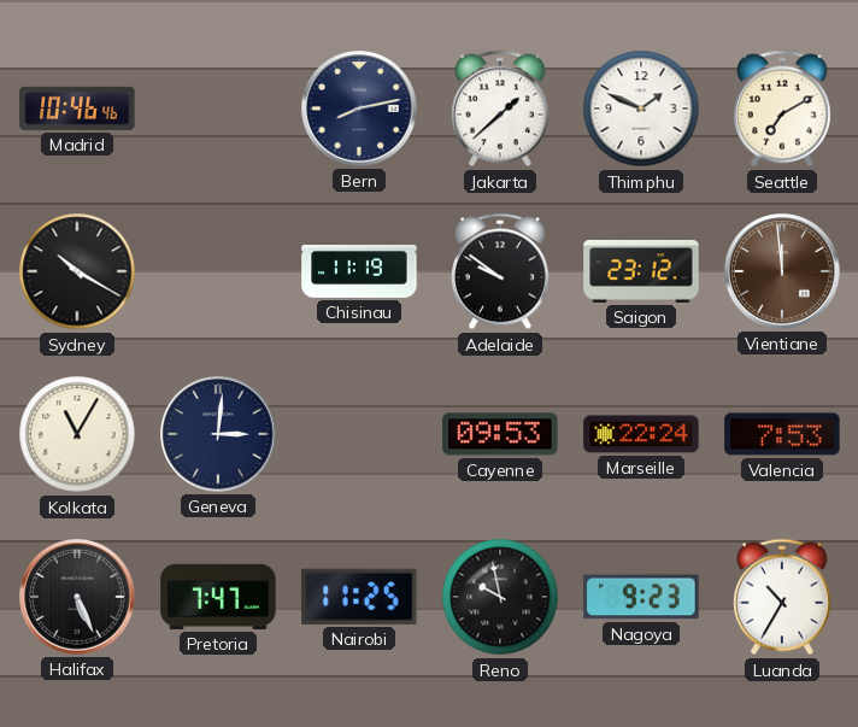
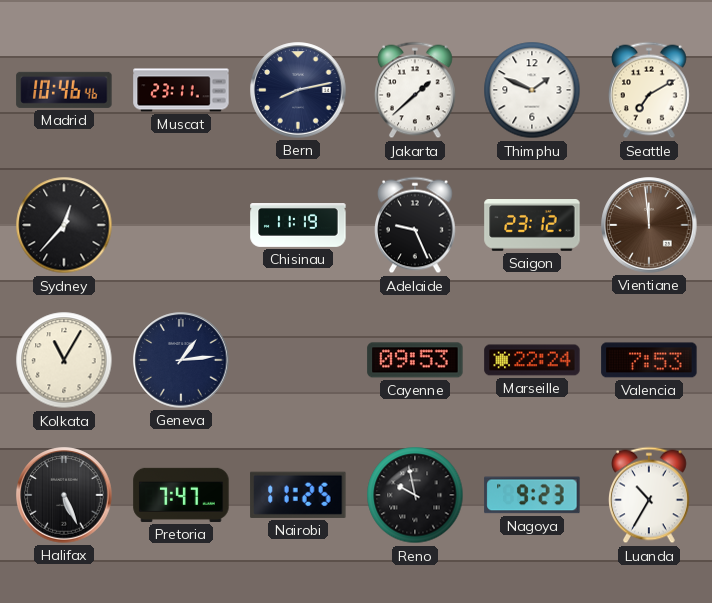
Muscat: none -> 23:11
Sydney: 10:20 -> 12:37
Adelaide: 9:51 -> 9:26
Geneva: 3:01 -> 1:14
